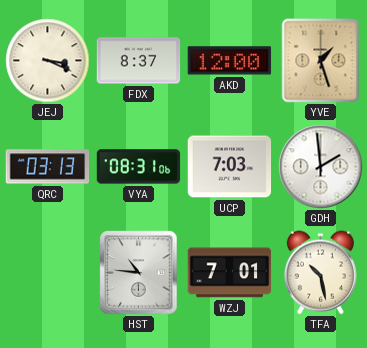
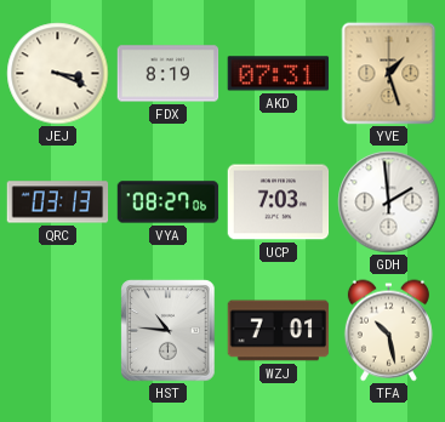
FDX: 8:37 -> 8:19
AKD: 12:00 -> 07:31
VYA: 08:31 -> 08:27
